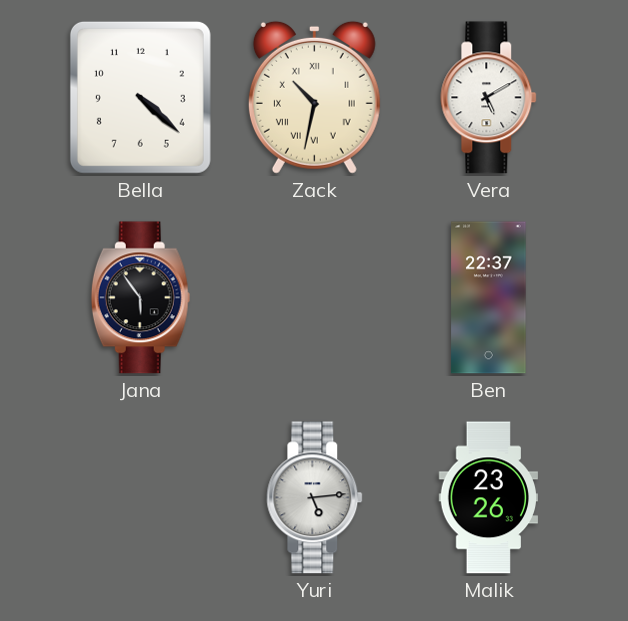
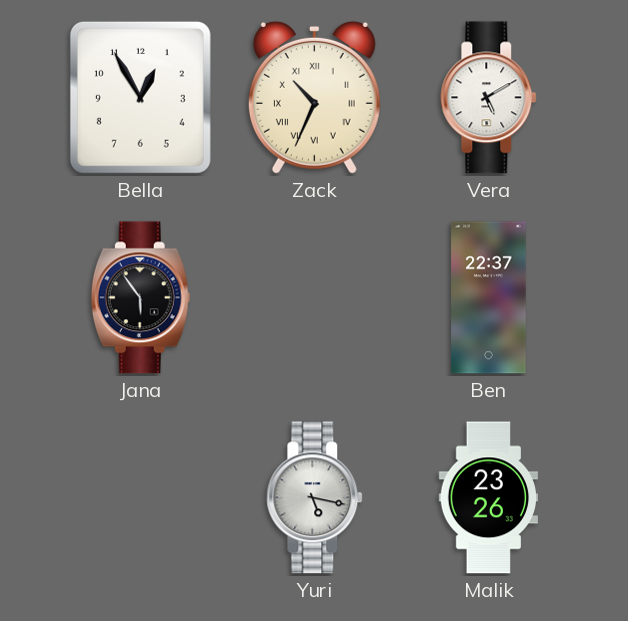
Bella: 4:22 -> 12:55
Zack: 10:32 -> 10:34
Yuri: 5:14 -> 5:17
